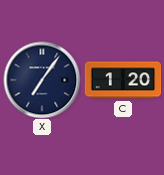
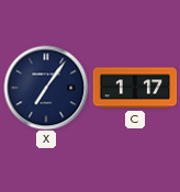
C: 1:20 -> 1:17
